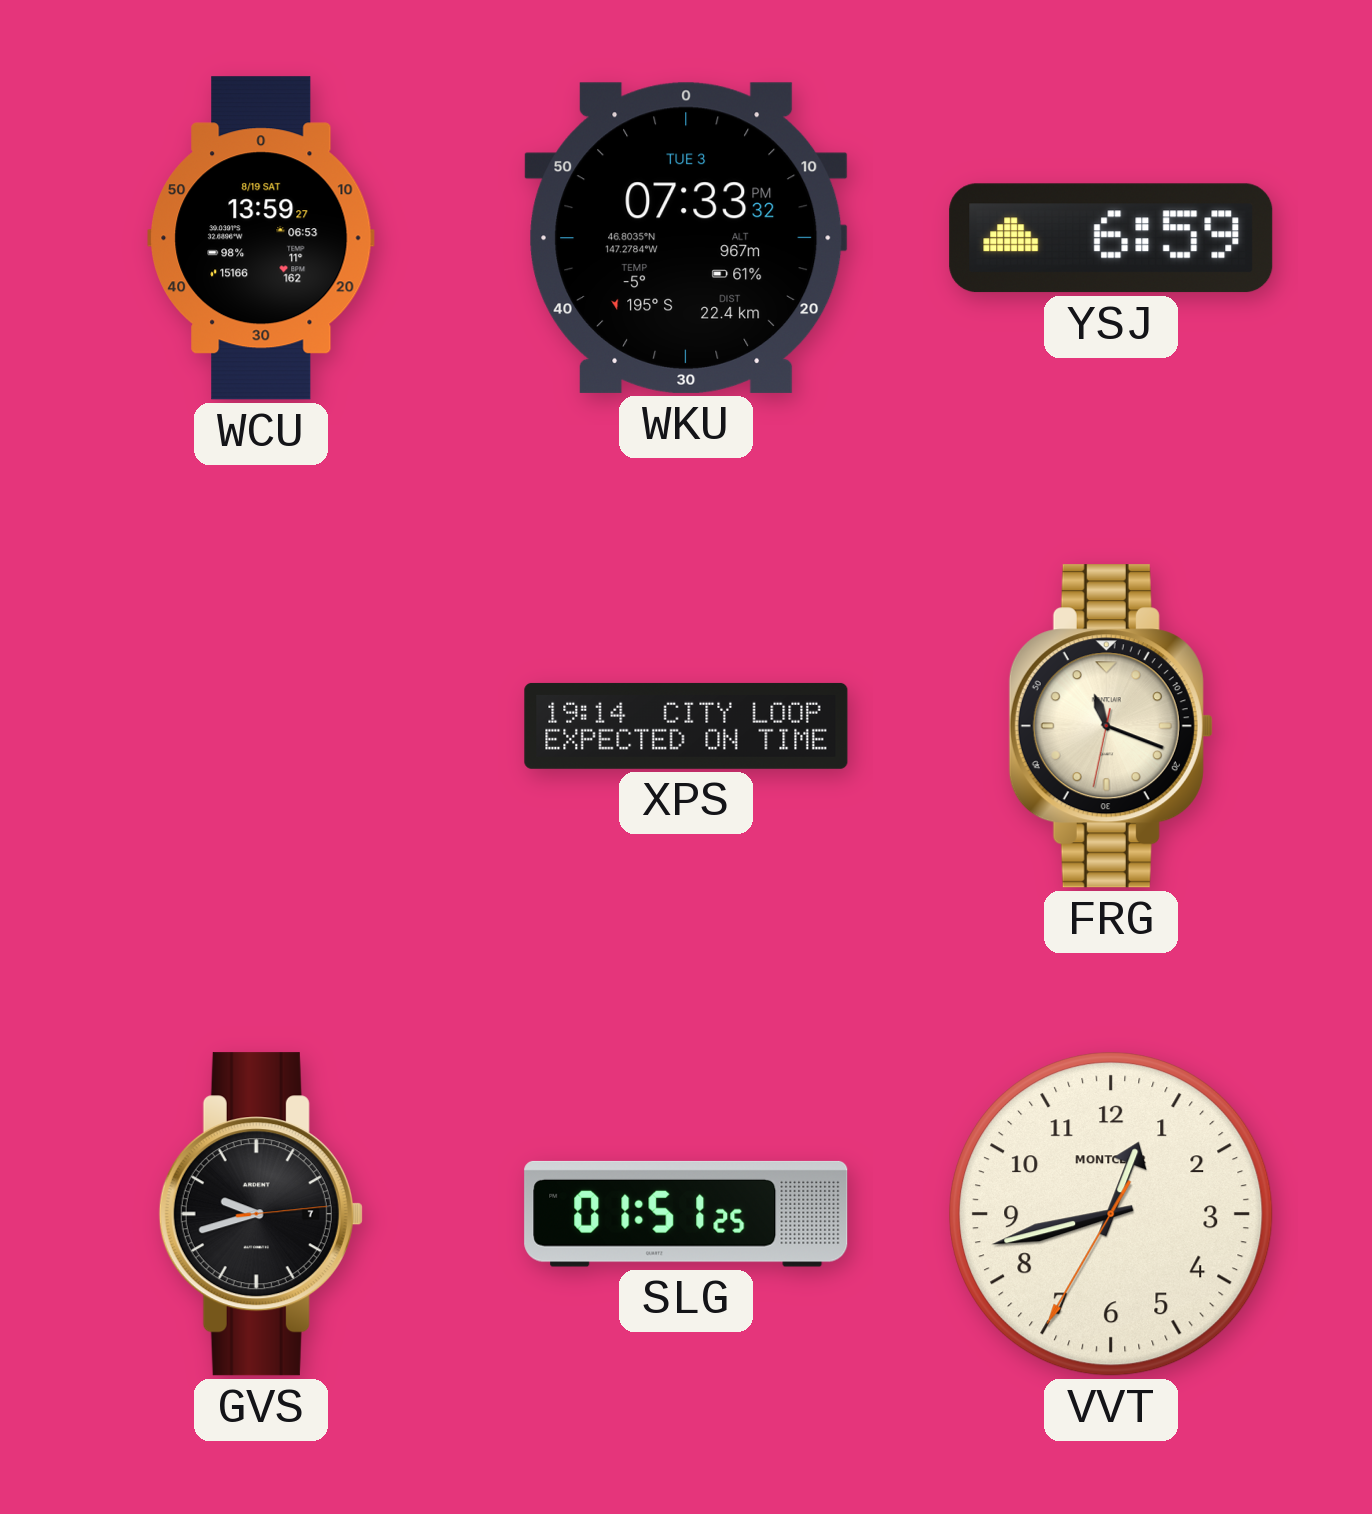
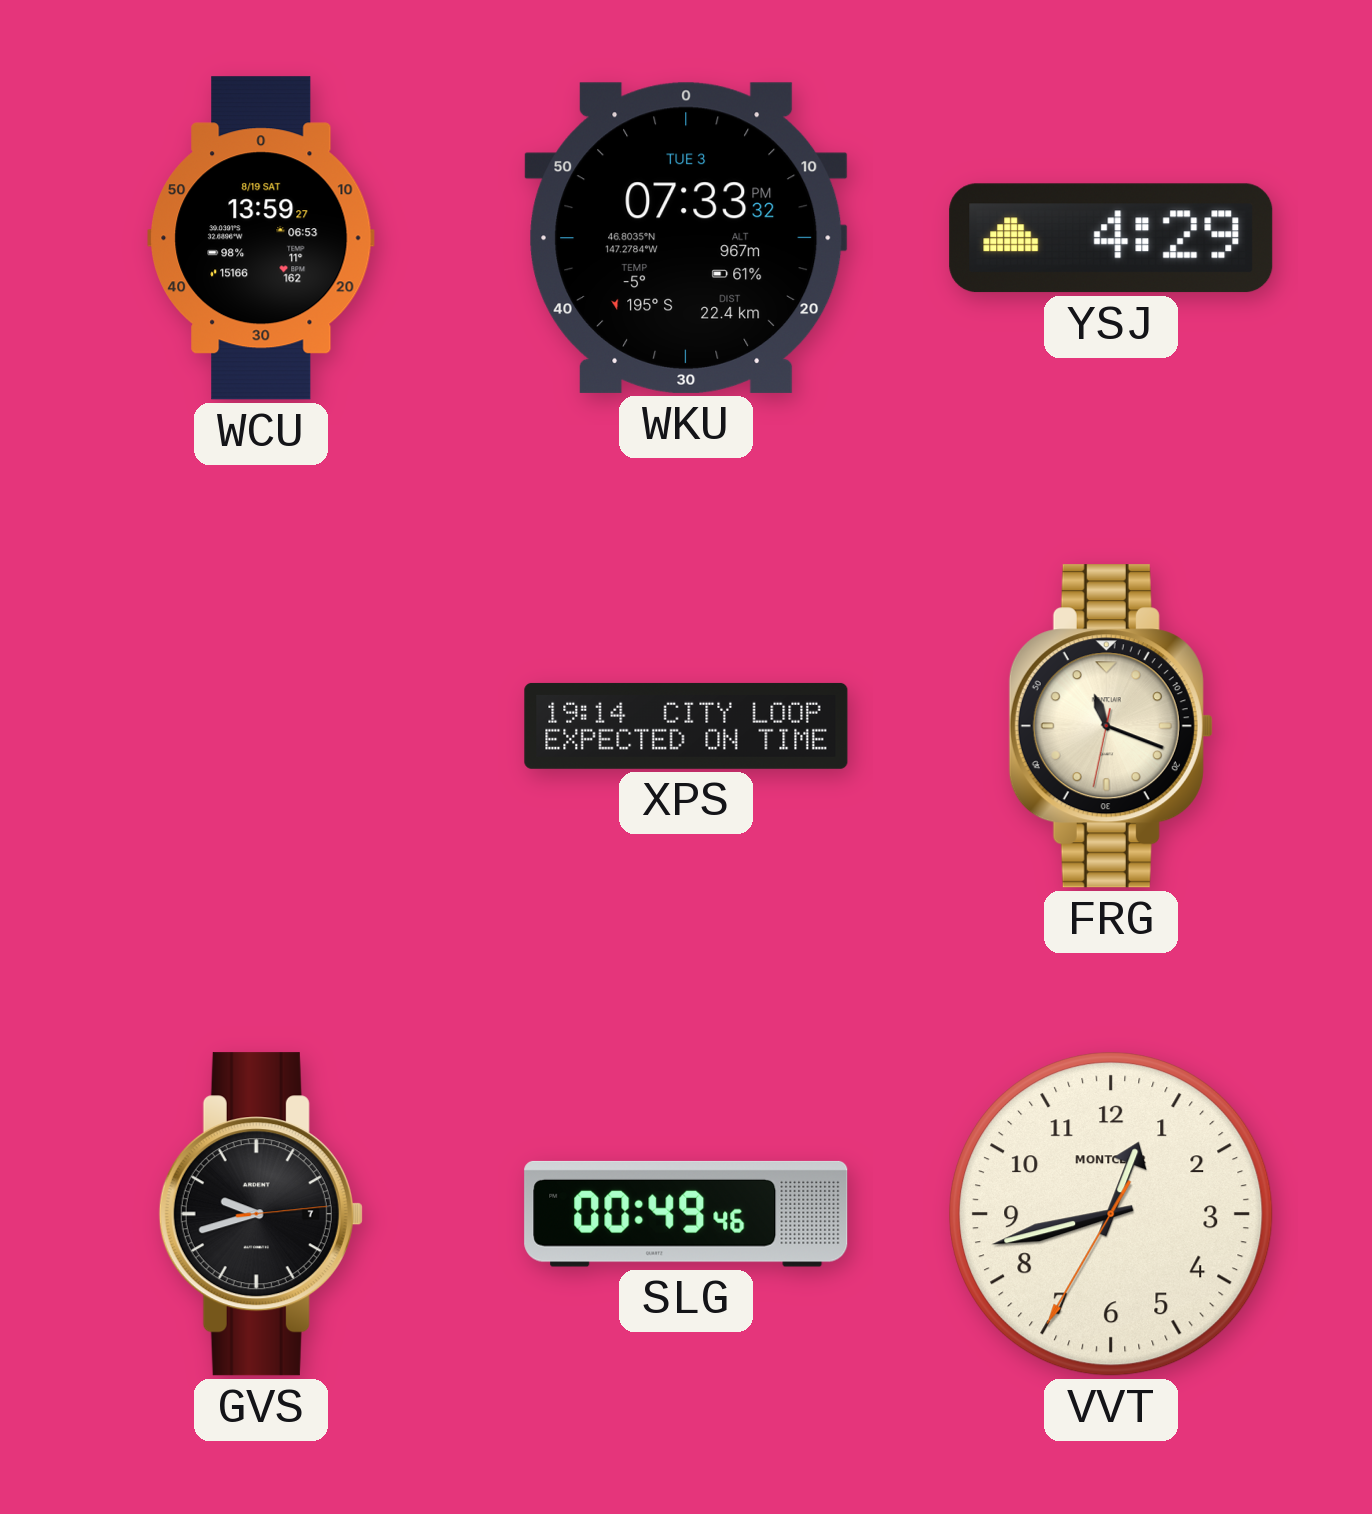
YSJ: 6:59 -> 4:29
SLG: 01:51 -> 00:49
